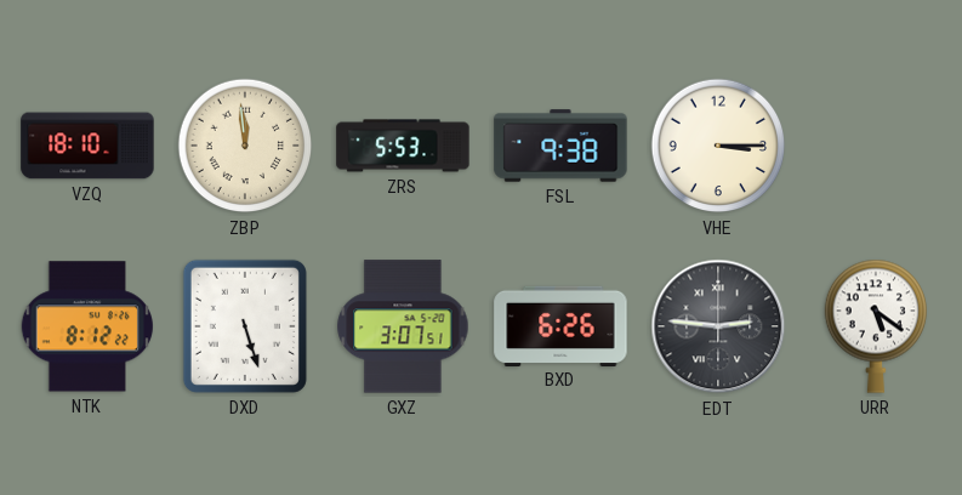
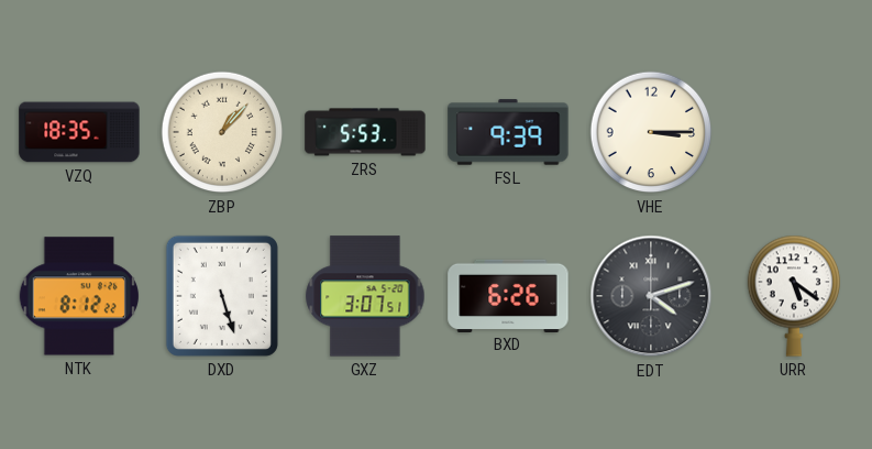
VZQ: 18:10 -> 18:35
ZBP: 11:59 -> 1:07
FSL: 9:38 -> 9:39
EDT: 2:46 -> 4:12
